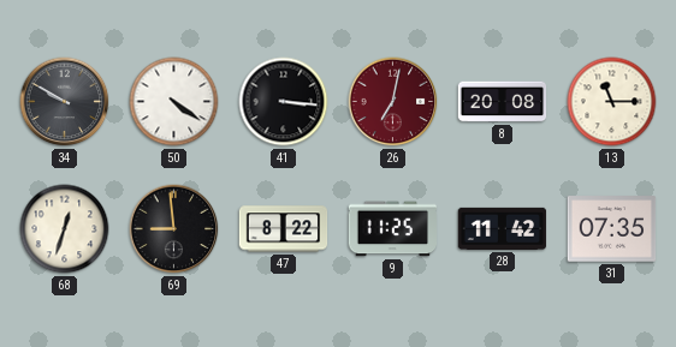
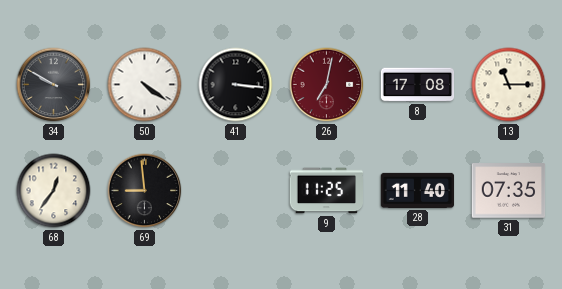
8: 20:08 -> 17:08
68: 12:33 -> 12:36
47: 8:22 -> none
28: 11:42 -> 11:40
